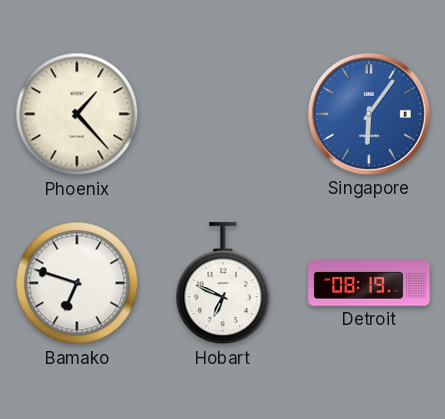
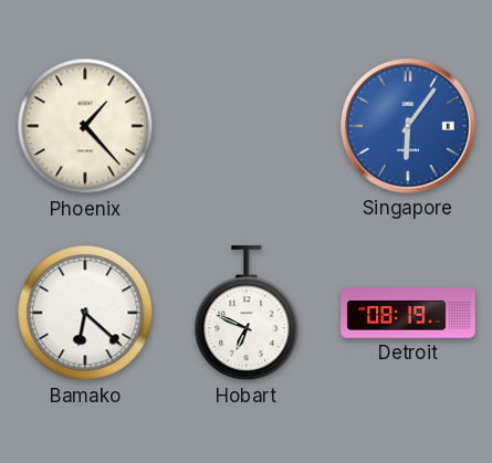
Bamako: 6:48 -> 6:22
